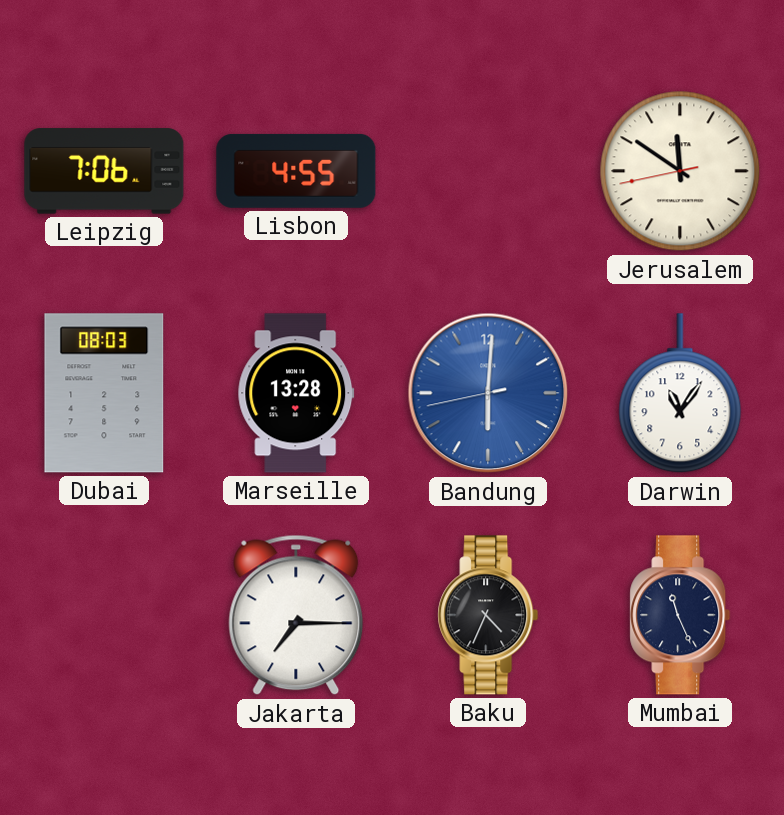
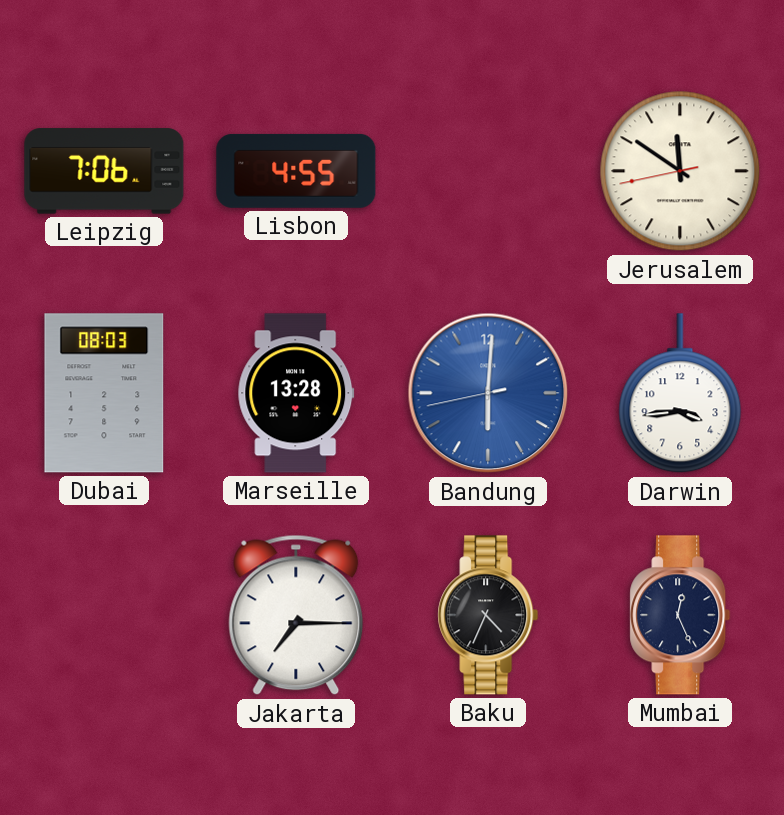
Darwin: 11:06 -> 3:44
Mumbai: 11:26 -> 12:26
